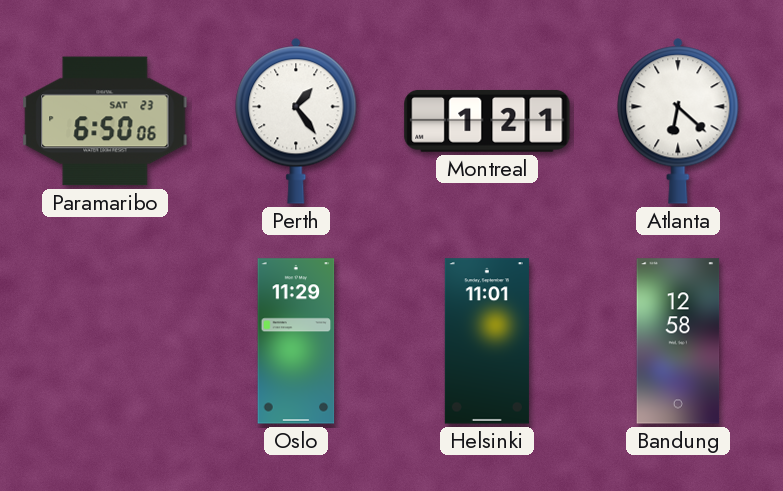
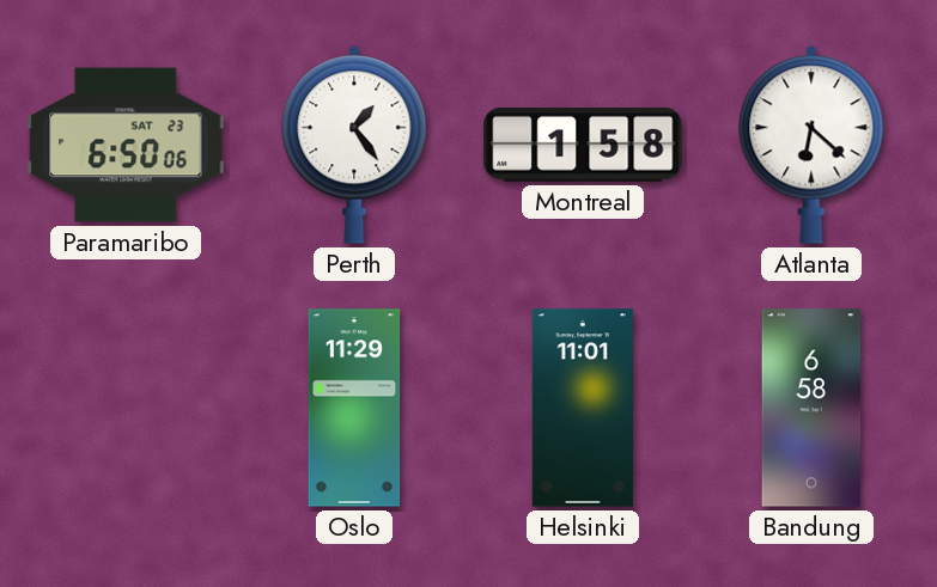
Montreal: 1:21 -> 1:58
Bandung: 12:58 -> 6:58
